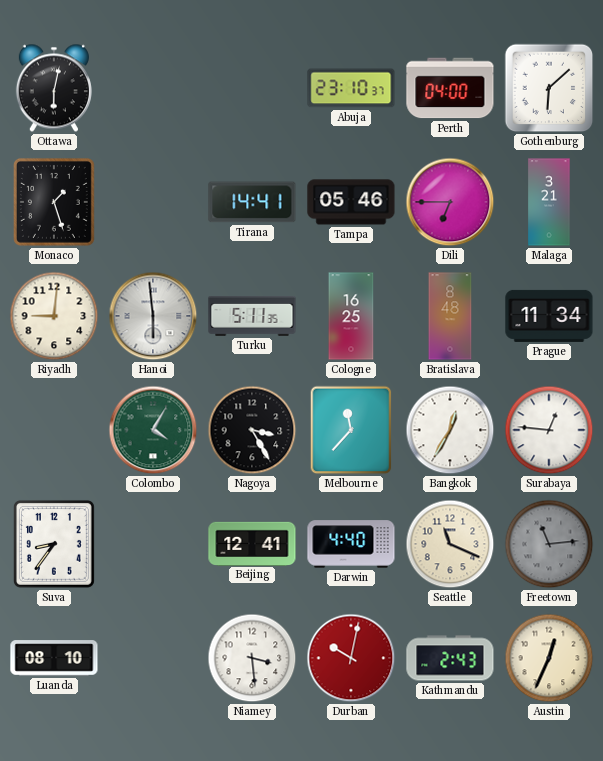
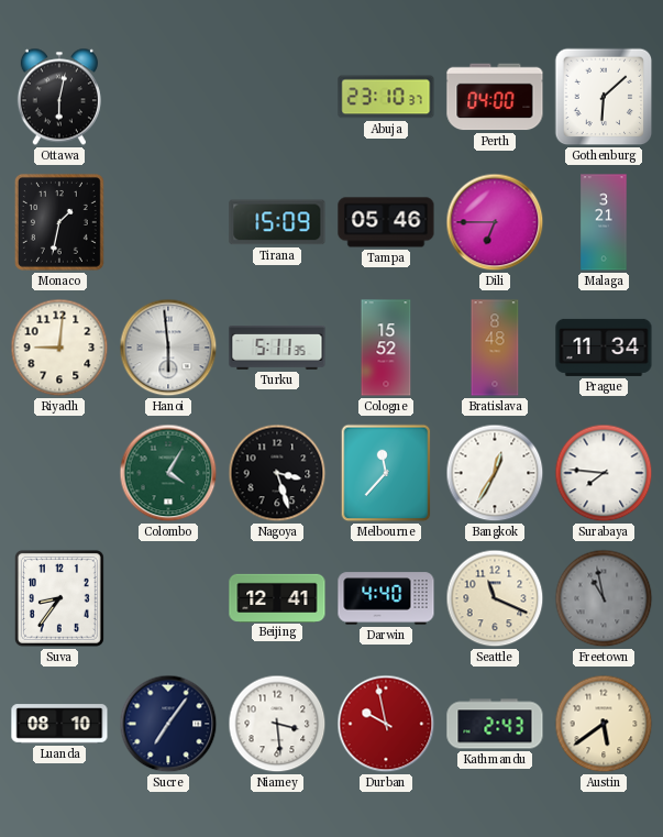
Monaco: 1:27 -> 1:32
Tirana: 14:41 -> 15:09
Cologne: 16:25 -> 15:52
Nagoya: 3:25 -> 3:27
Surabaya: 12:46 -> 7:46
Freetown: 11:14 -> 10:58
Sucre: none -> 7:06
Durban: 10:02 -> 9:58
Austin: 12:34 -> 5:39
